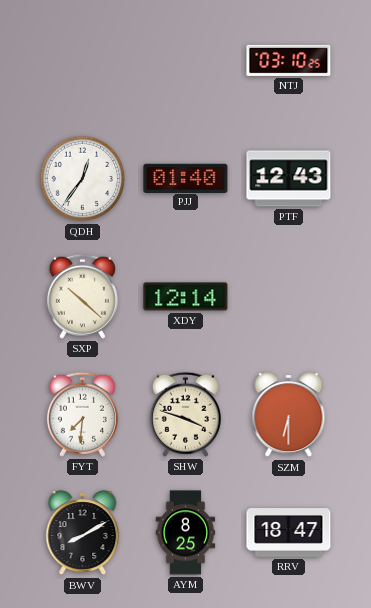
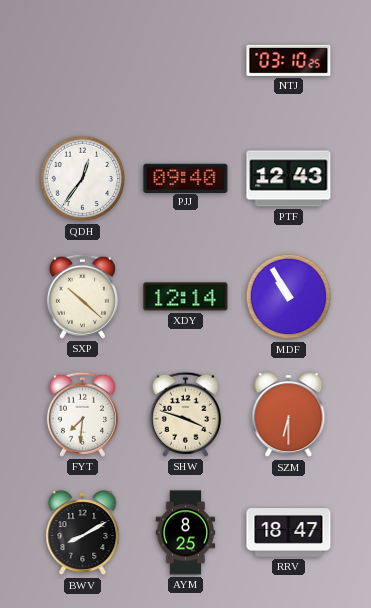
PJJ: 01:40 -> 09:40
MDF: none -> 10:55
